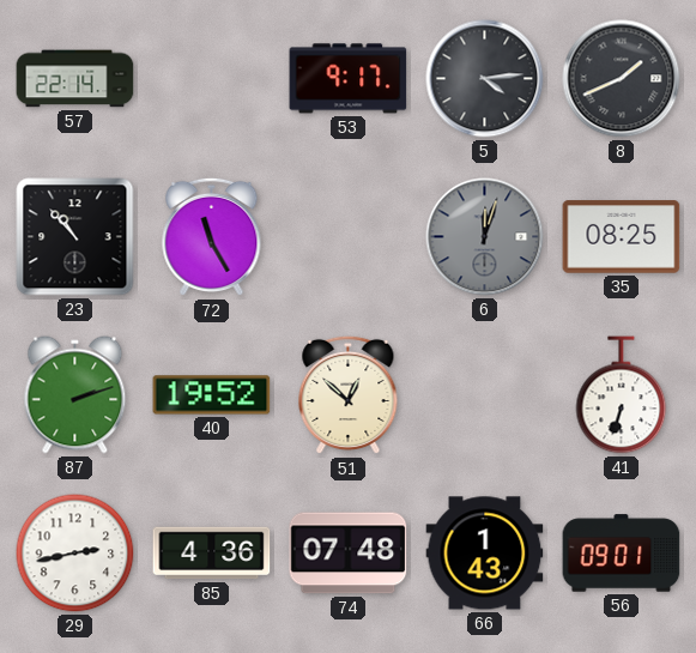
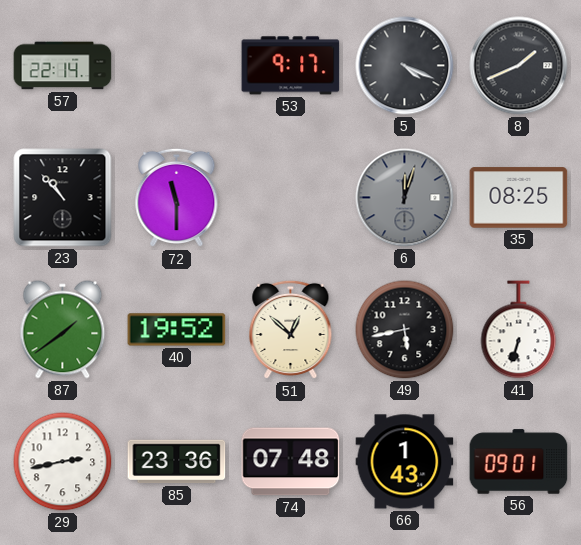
5: 4:14 -> 4:19
72: 11:25 -> 11:30
87: 2:12 -> 1:39
49: none -> 5:43
85: 4:36 -> 23:36
